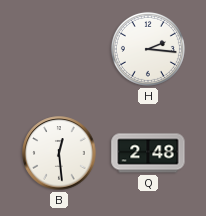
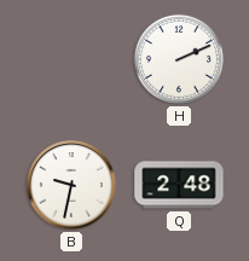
H: 2:16 -> 2:11
B: 12:29 -> 9:32
